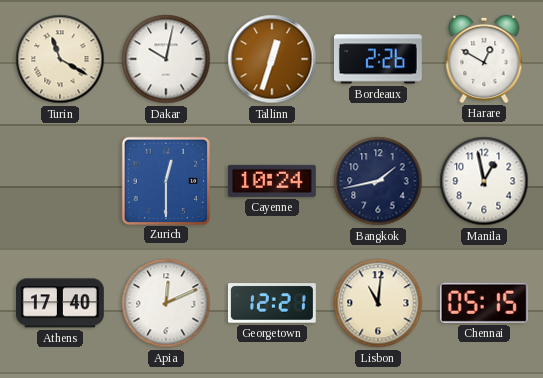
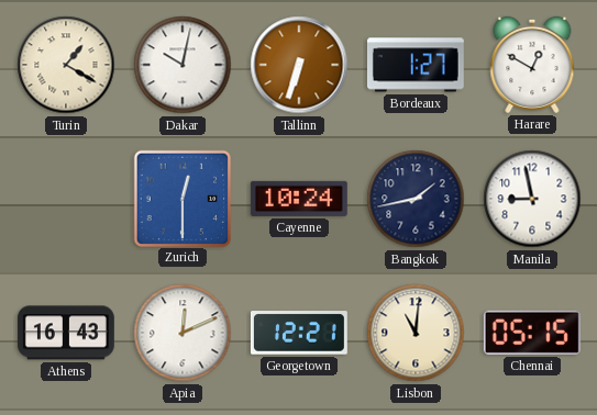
Turin: 11:20 -> 1:20
Tallinn: 12:33 -> 6:33
Bordeaux: 2:26 -> 1:27
Manila: 12:58 -> 8:58
Athens: 17:40 -> 16:43
